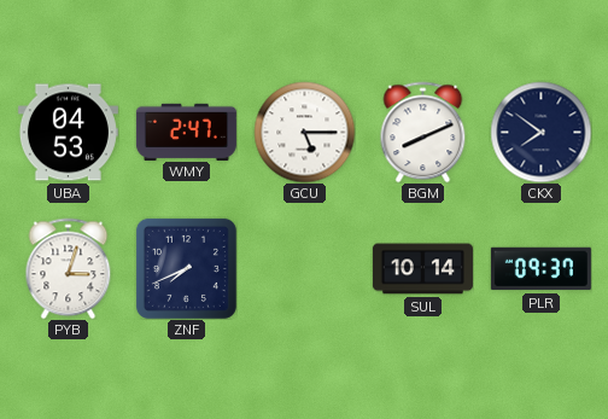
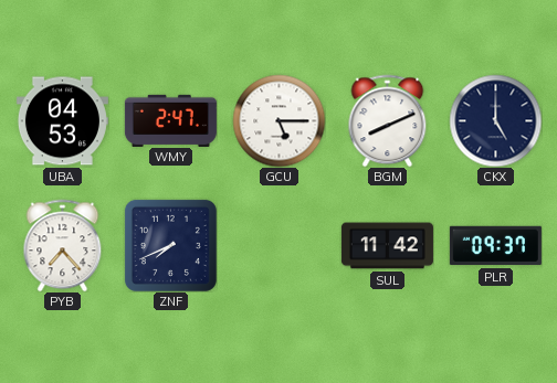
CKX: 7:51 -> 5:00
PYB: 3:03 -> 7:23
SUL: 10:14 -> 11:42
